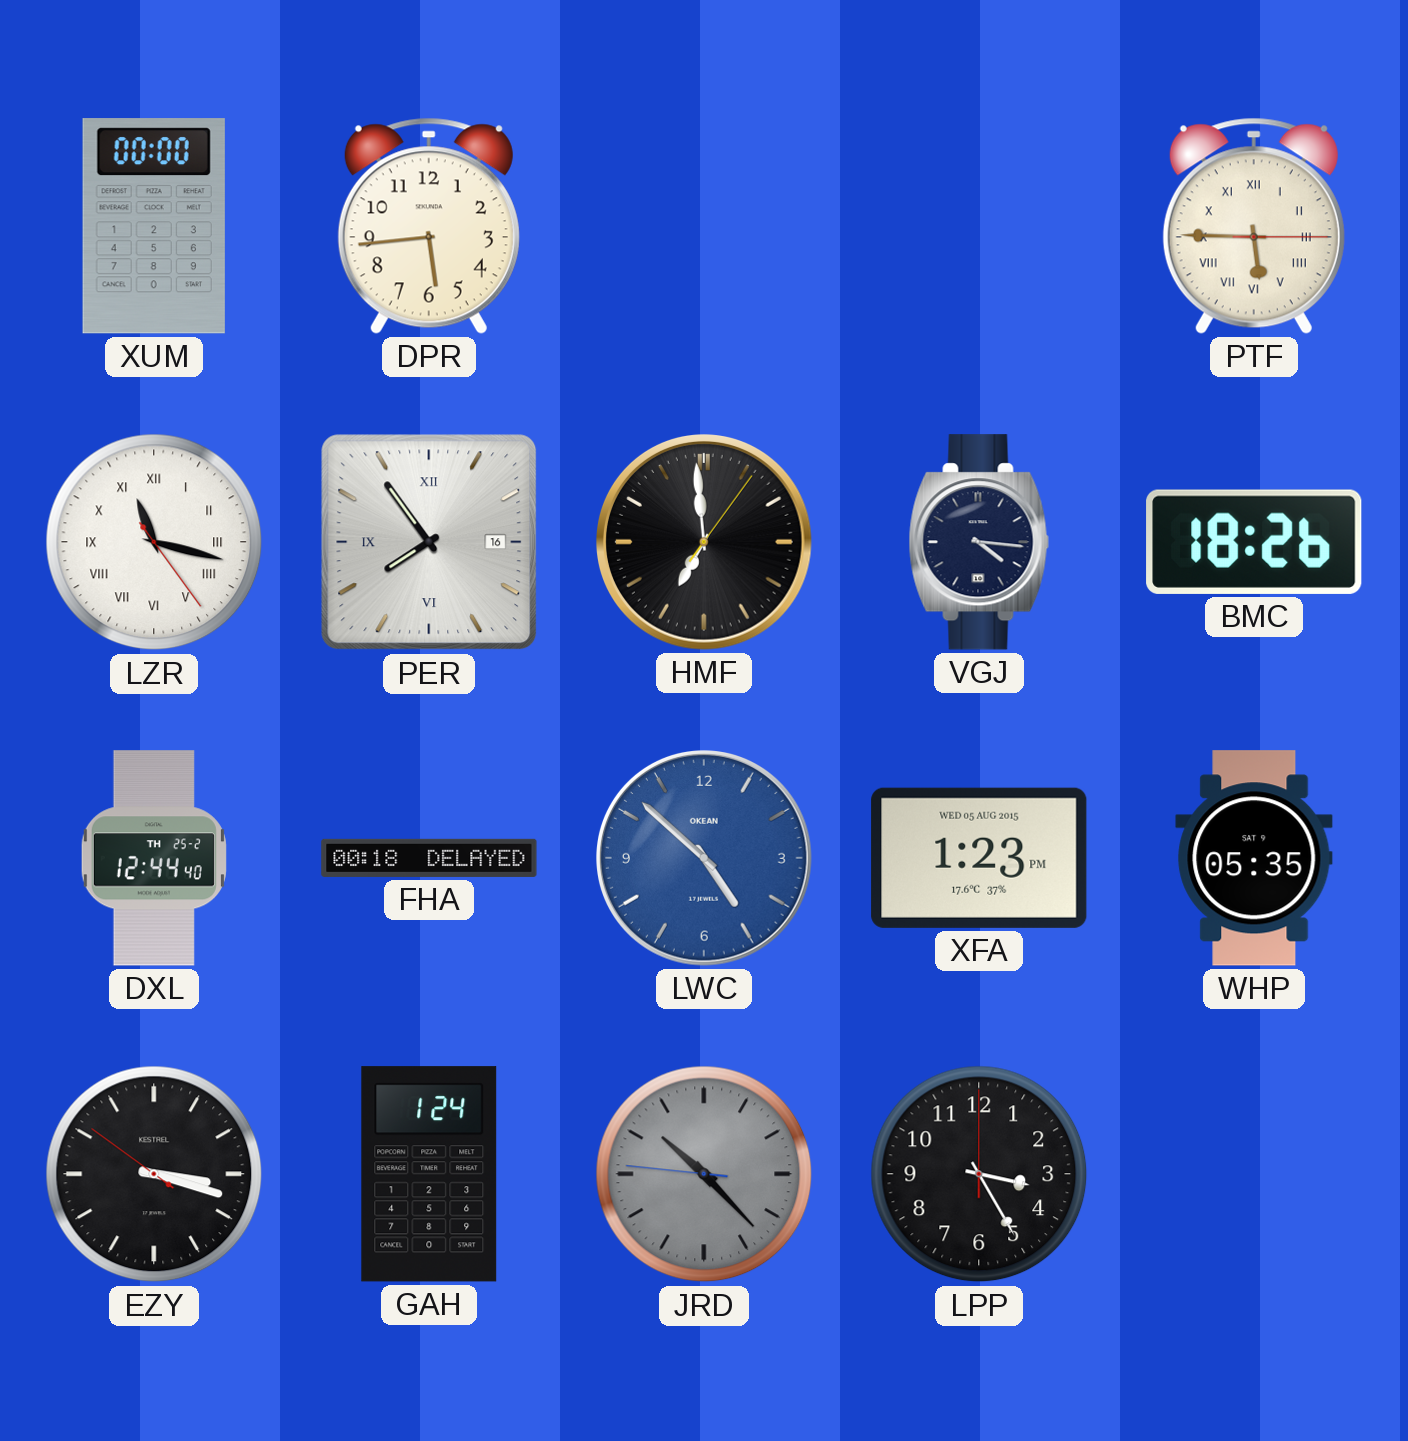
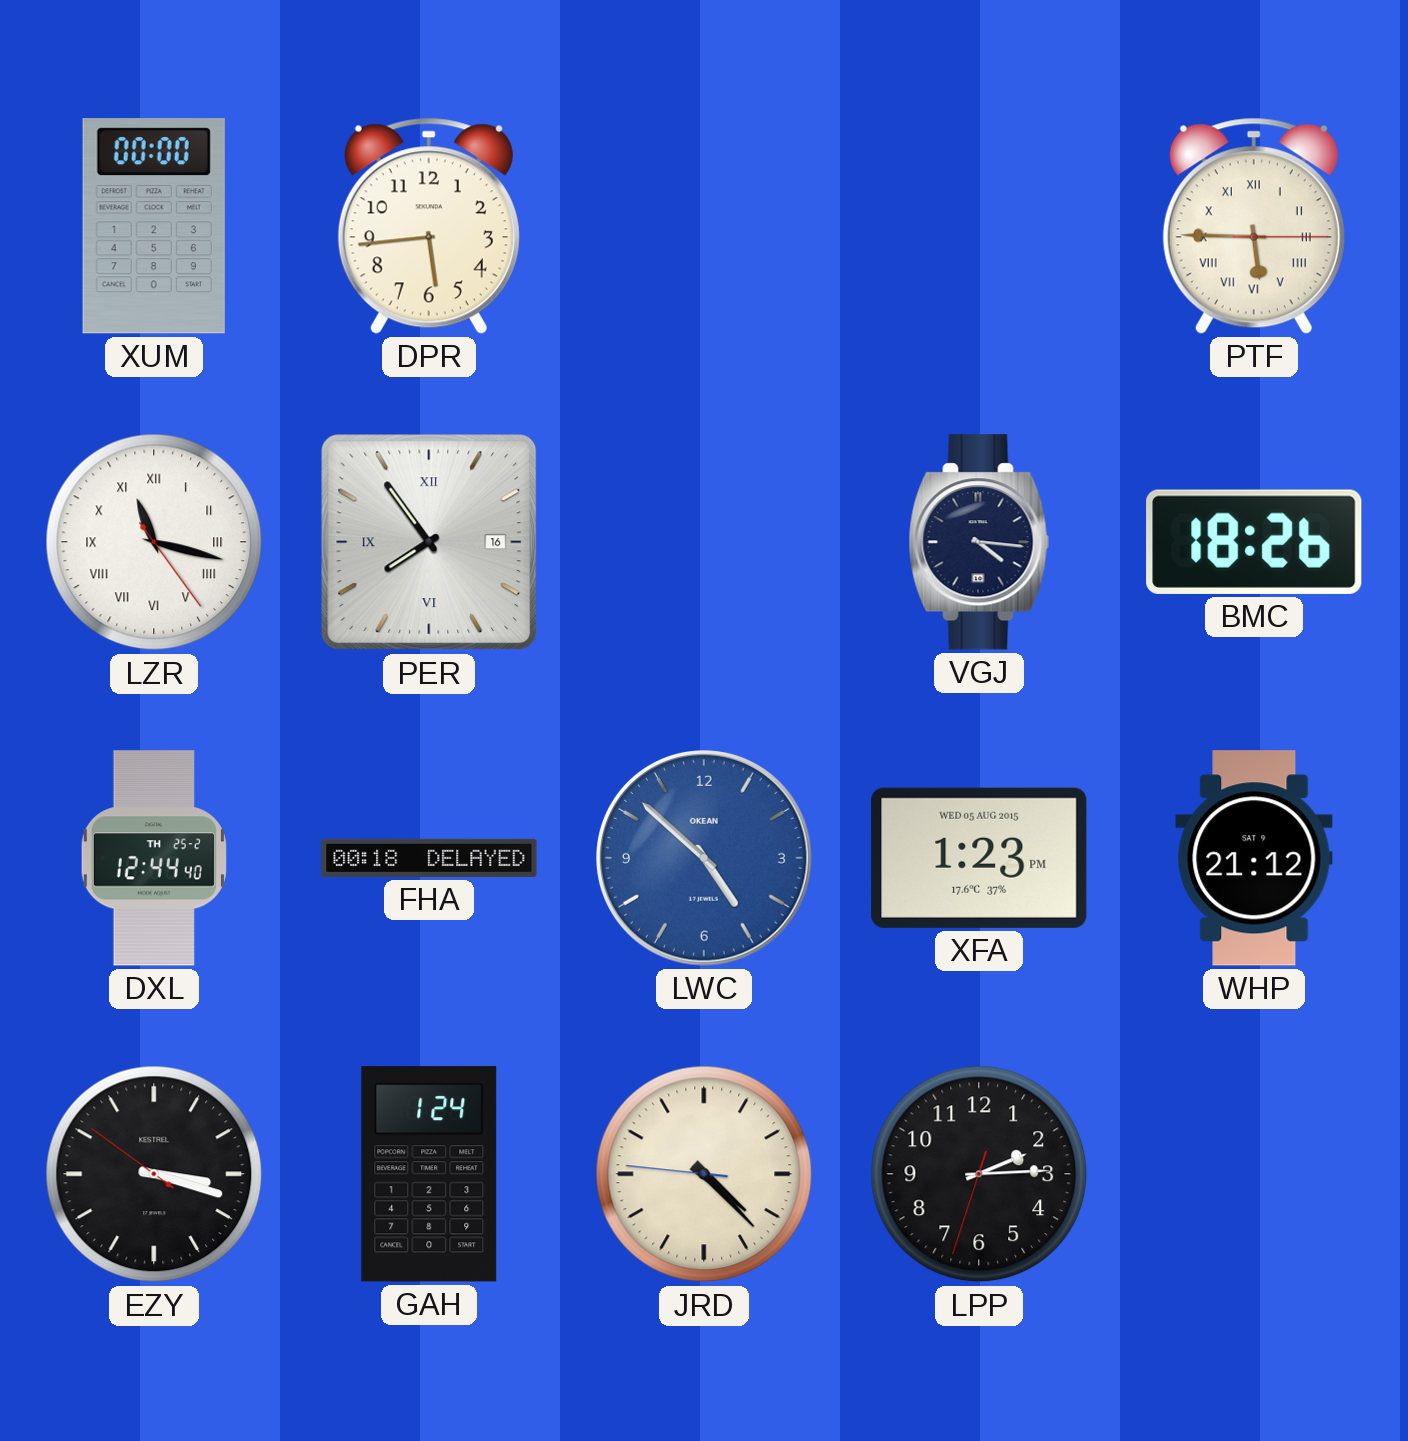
HMF: 6:59 -> none
WHP: 05:35 -> 21:12
JRD: 10:22 -> 4:22
JRD dial: grey -> cream
LPP: 3:25 -> 2:14
